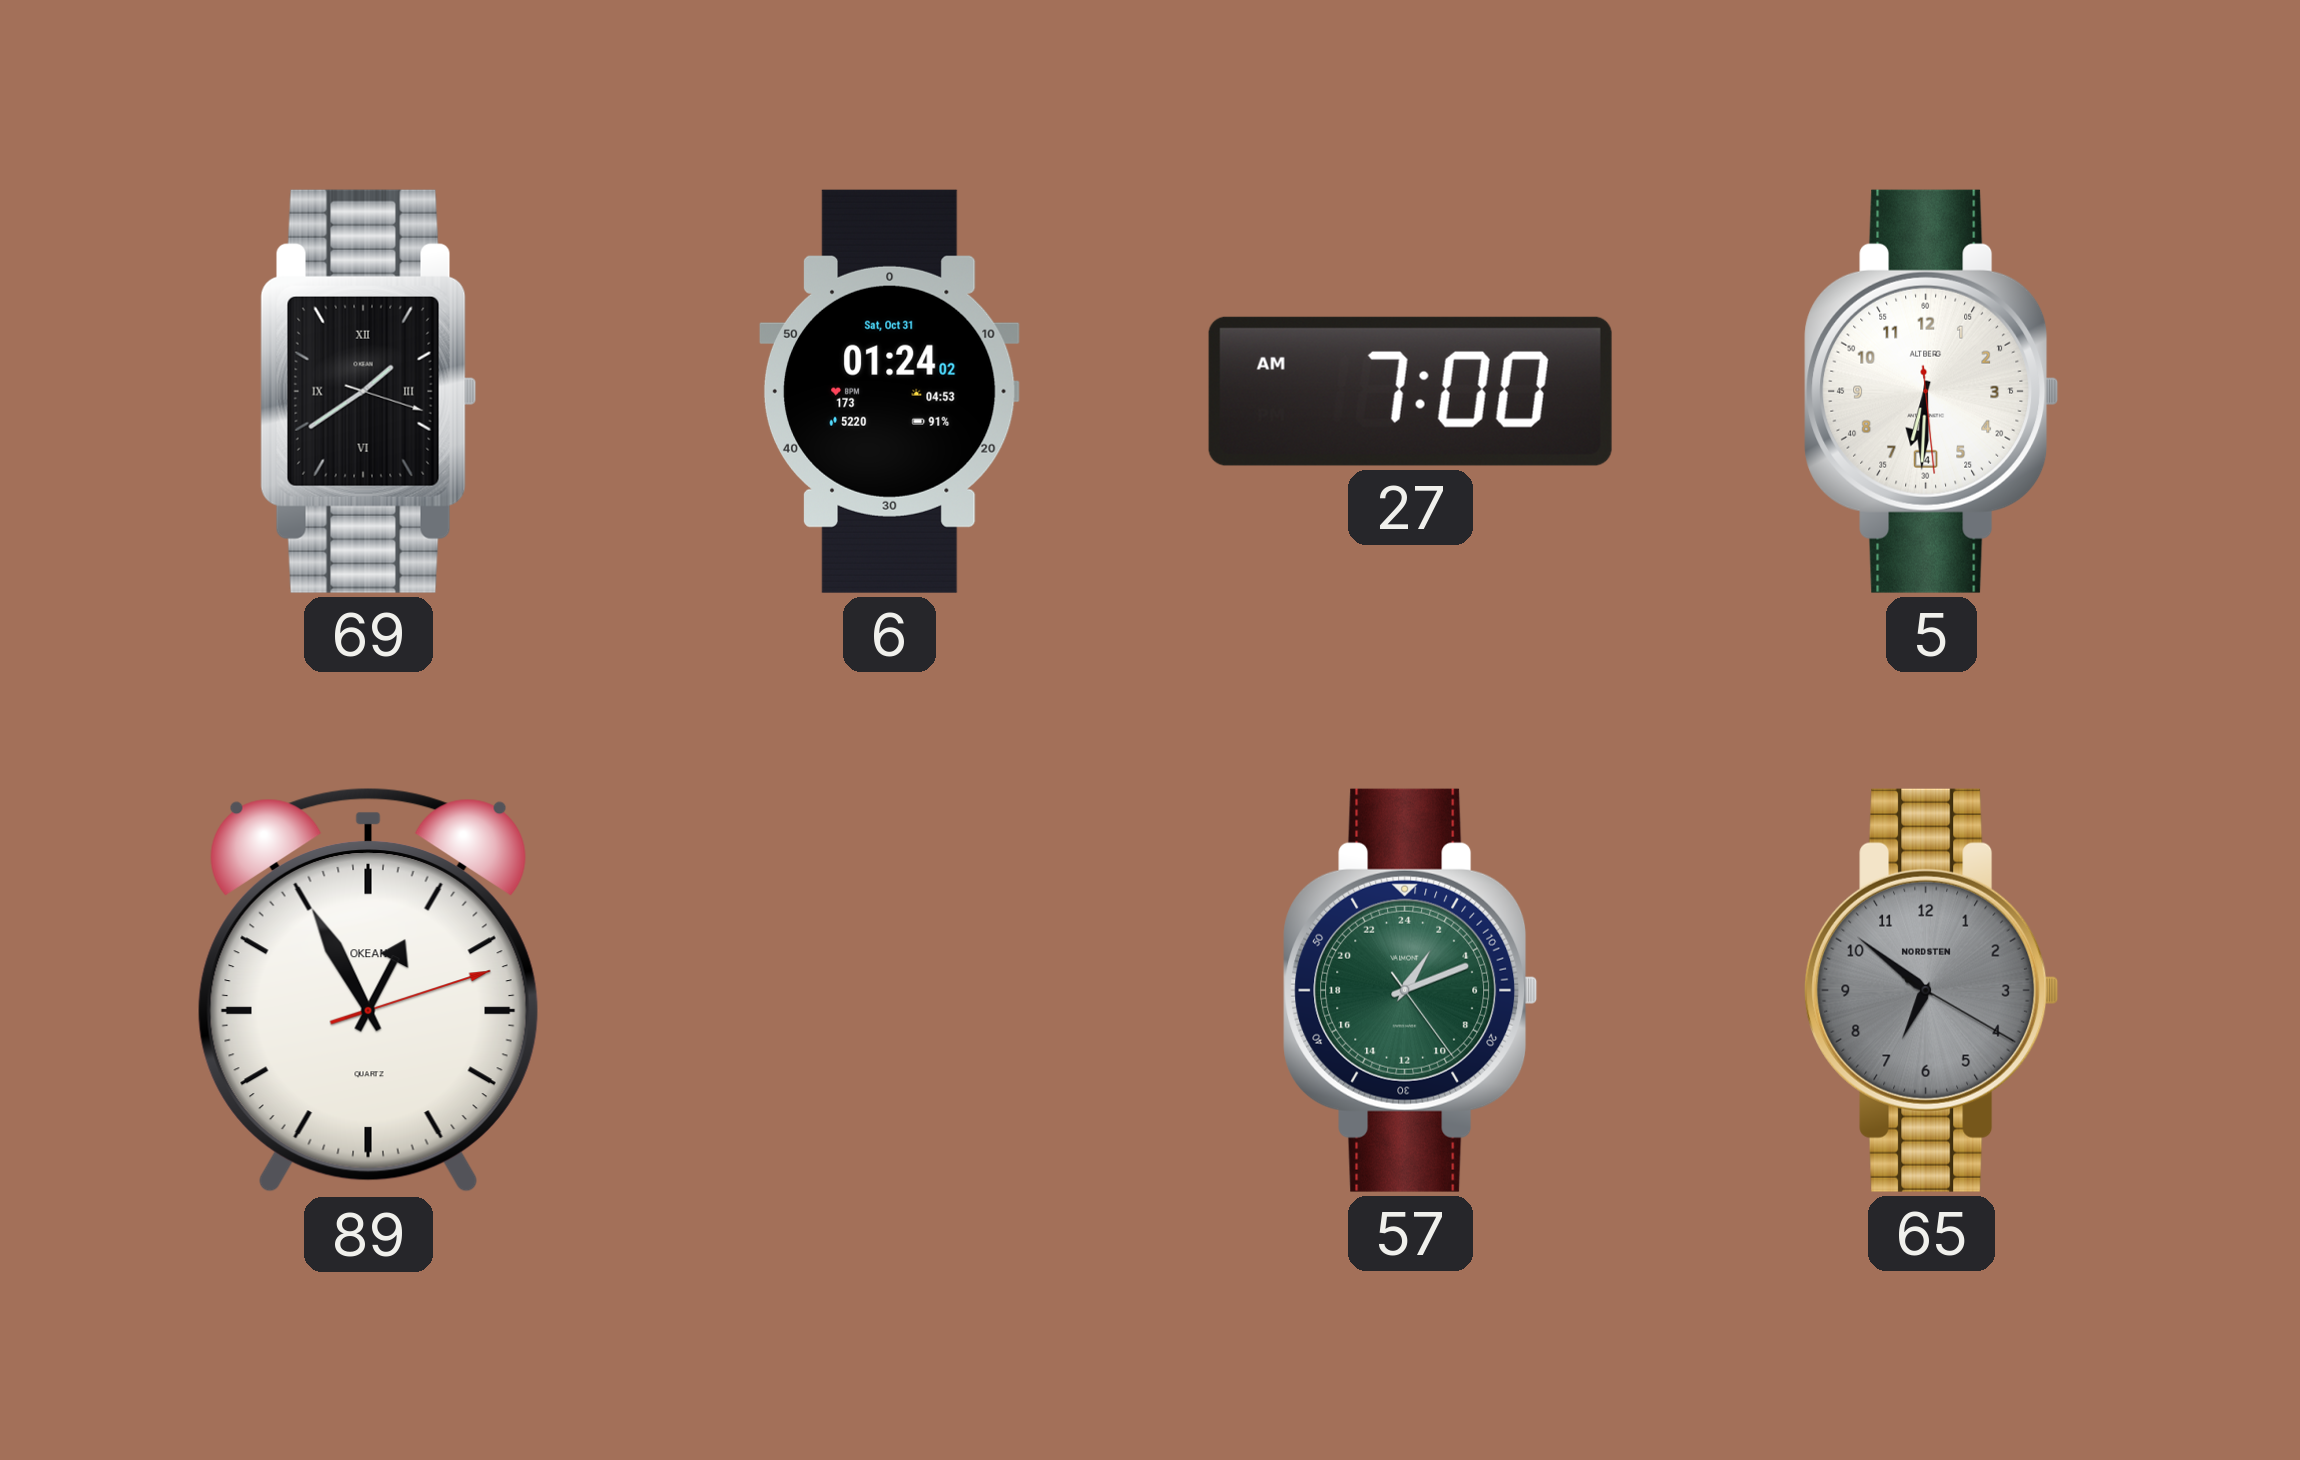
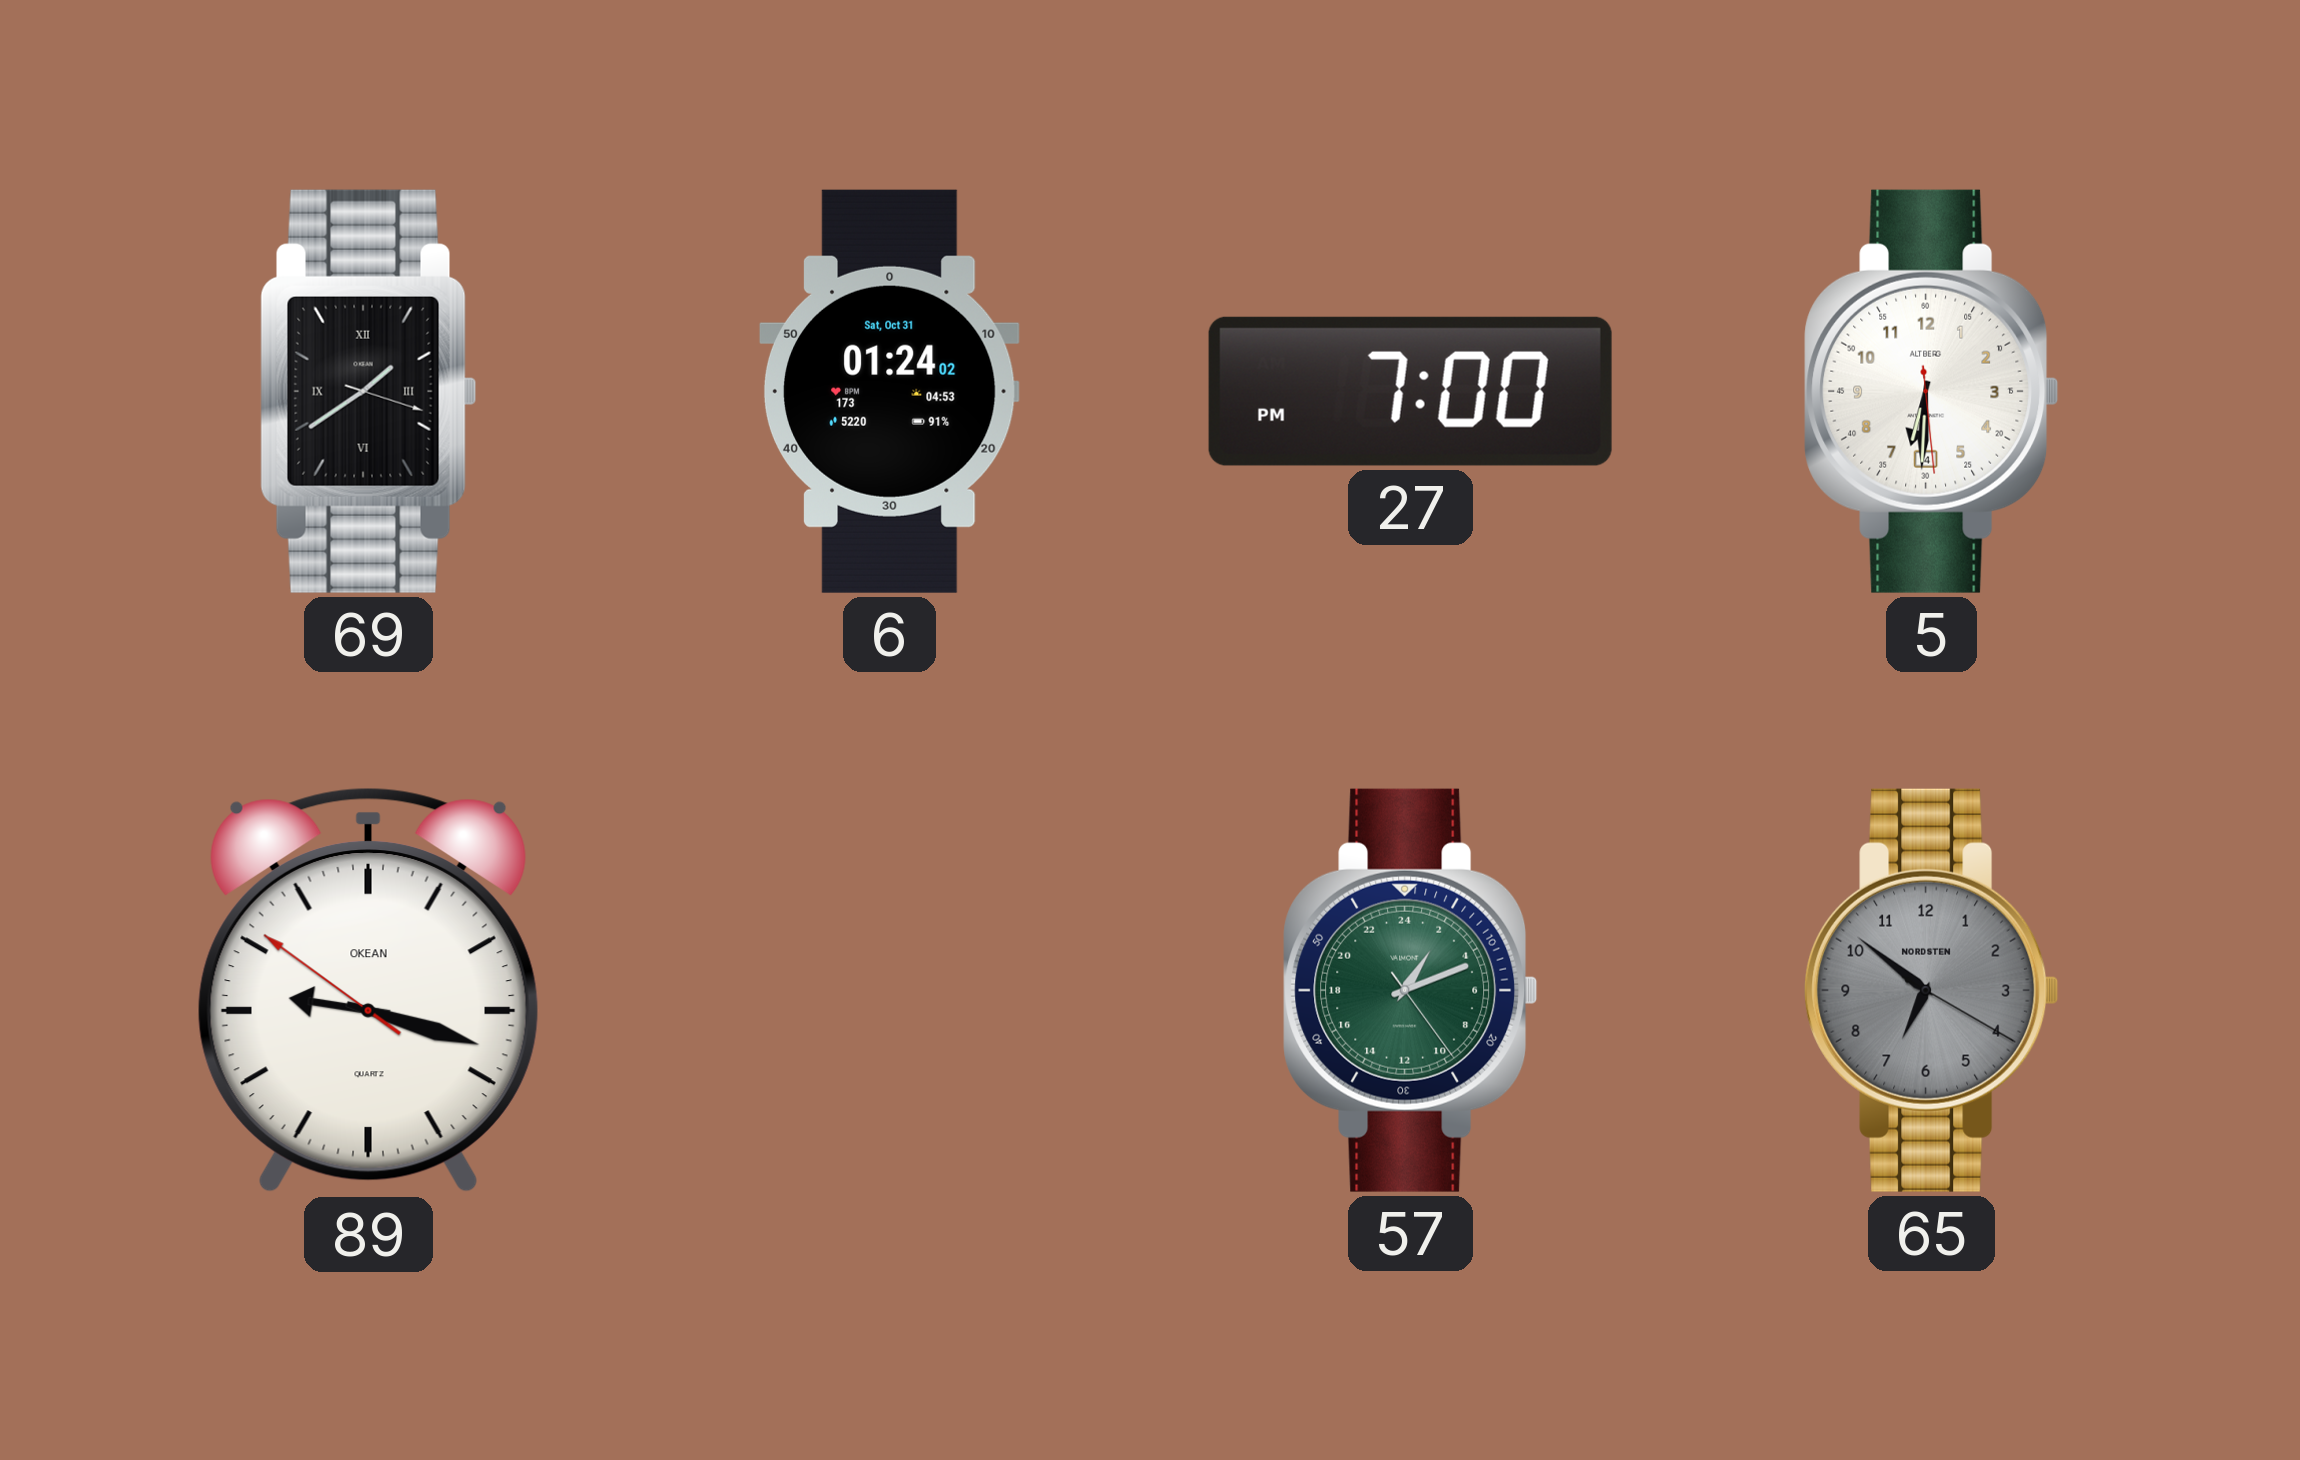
27: 7:00 AM -> 7:00 PM
89: 12:55 -> 9:17
